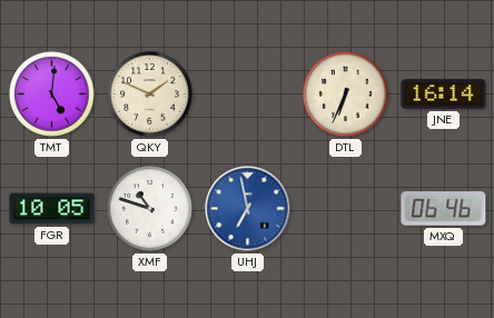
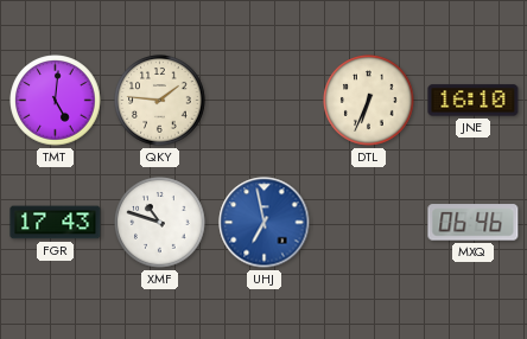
QKY: 1:49 -> 1:46
JNE: 16:14 -> 16:10
FGR: 10:05 -> 17:43
